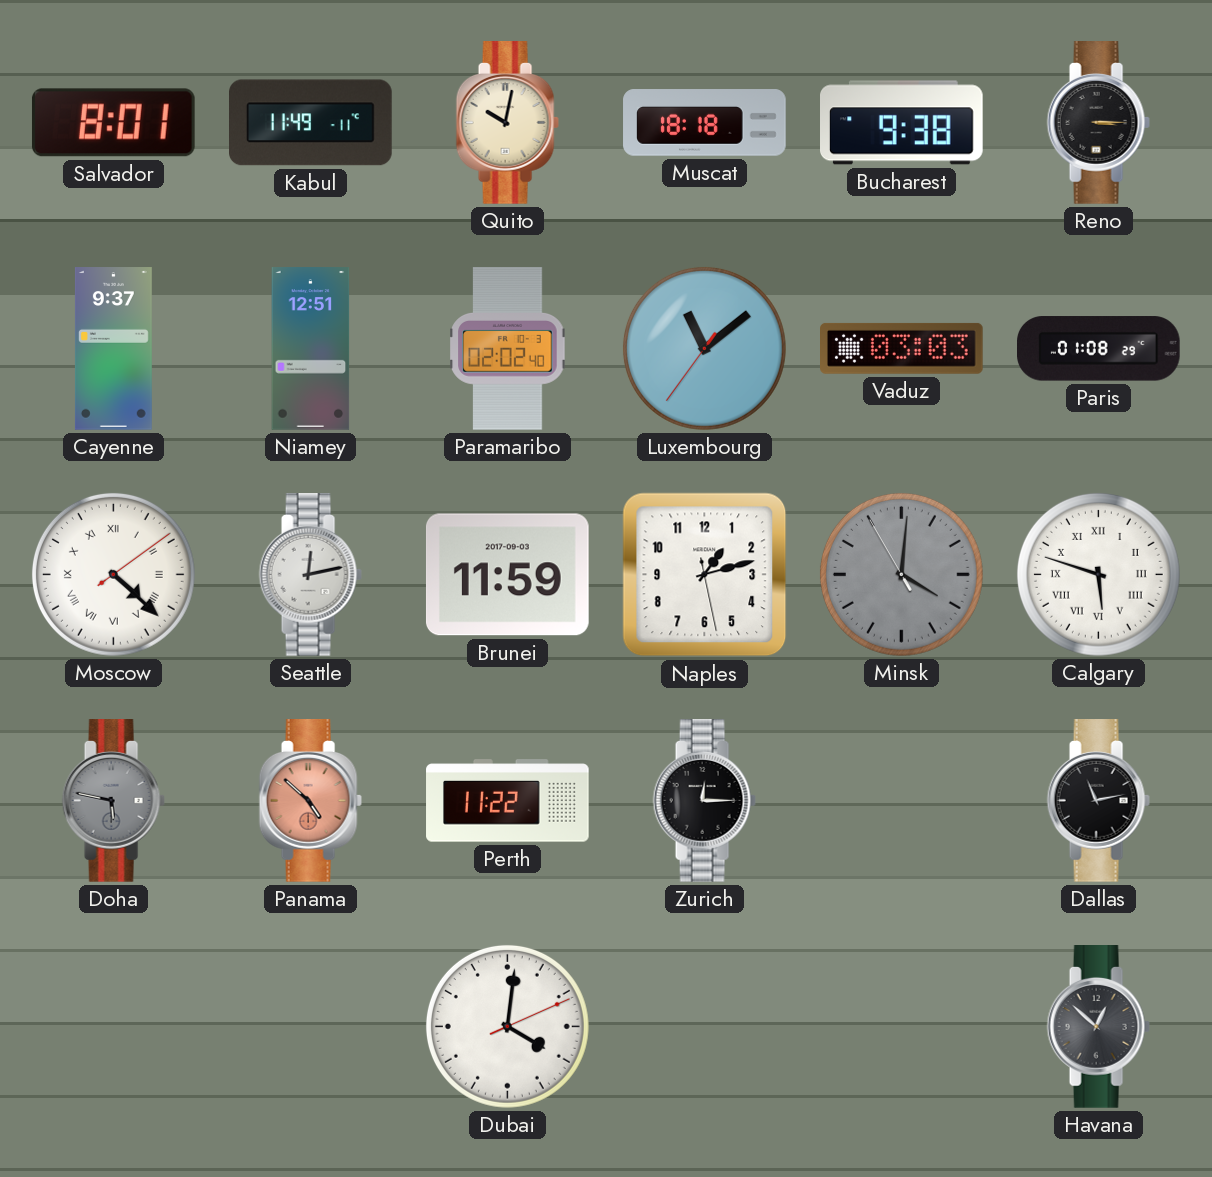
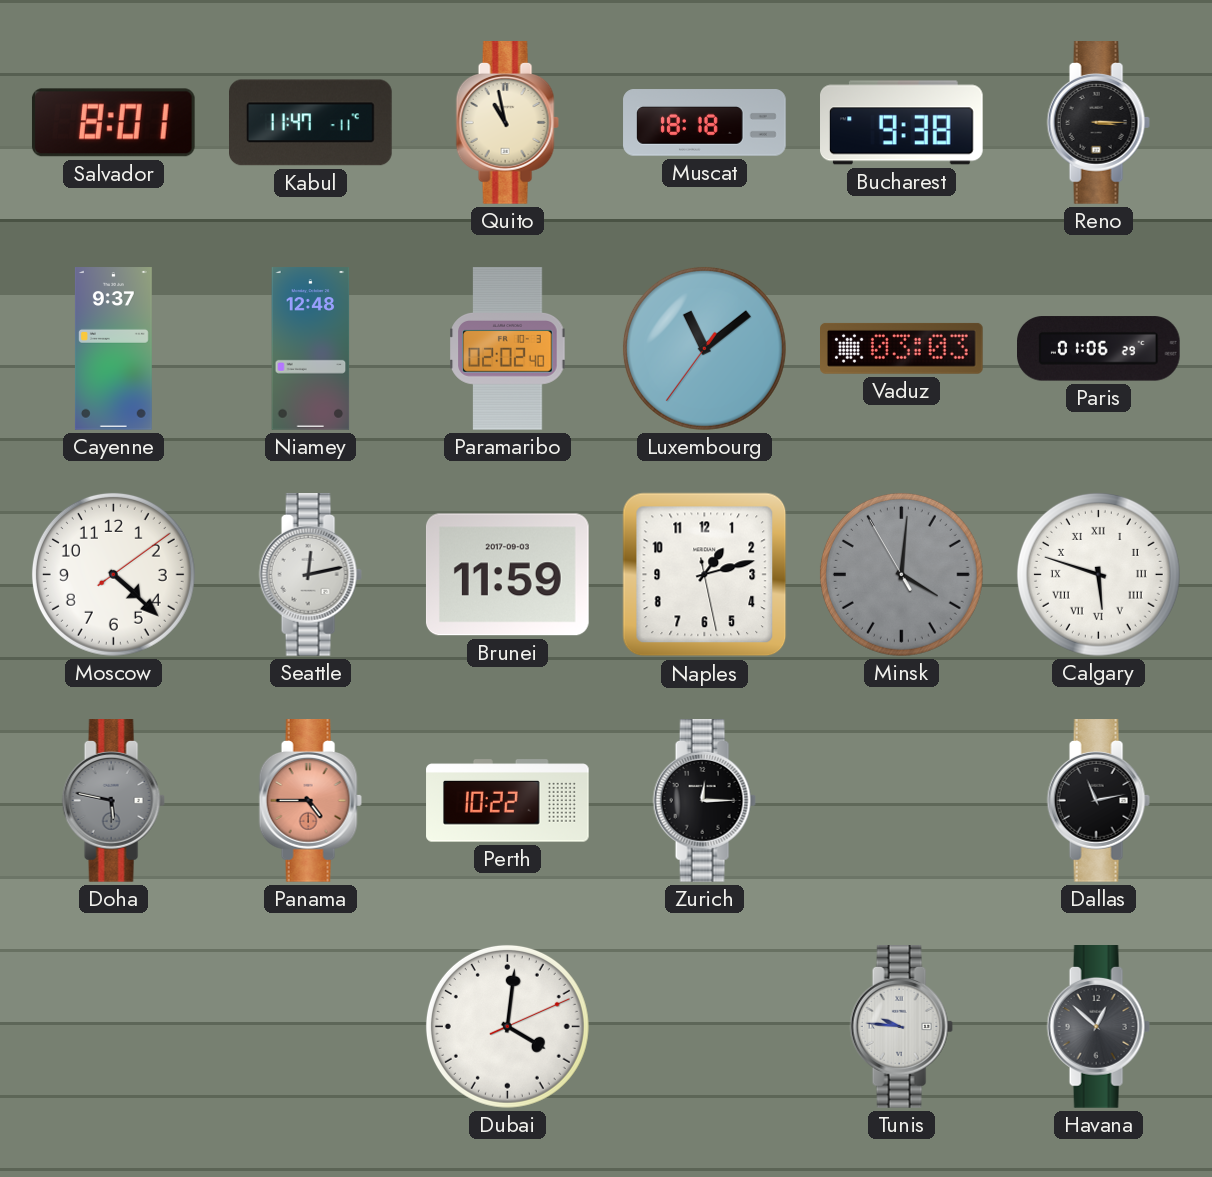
Kabul: 11:49 -> 11:47
Quito: 10:02 -> 10:58
Niamey: 12:51 -> 12:48
Paris: 01:08 -> 01:06
Moscow numerals: Roman -> Arabic
Panama: 4:52 -> 4:45
Perth: 11:22 -> 10:22
Tunis: none -> 9:46
